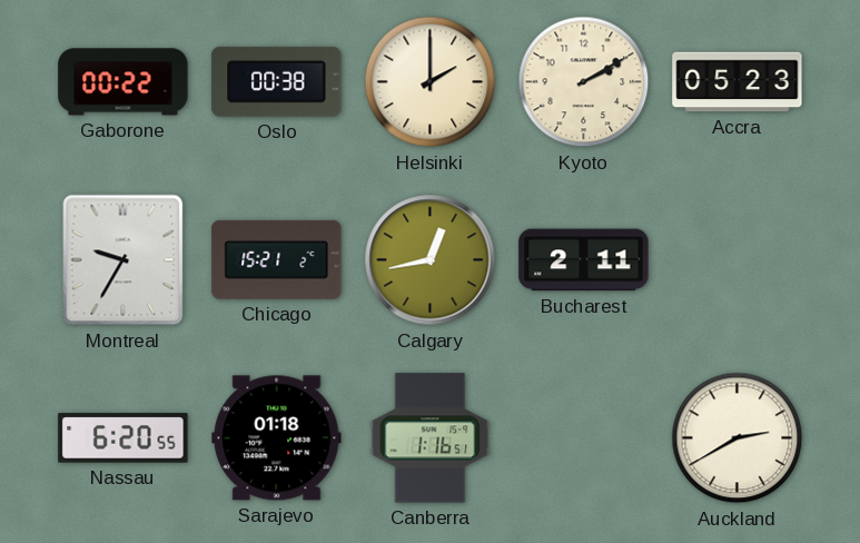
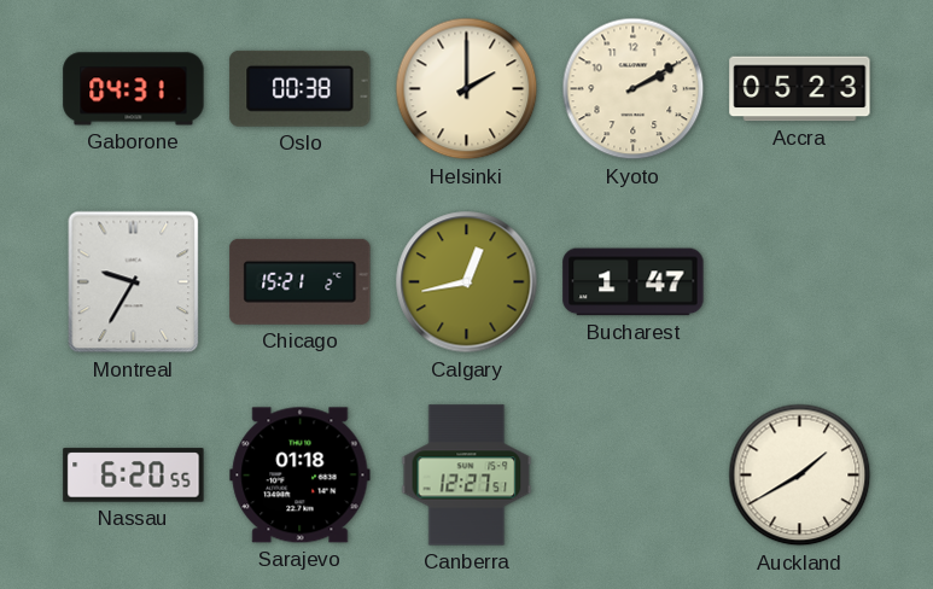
Gaborone: 00:22 -> 04:31
Bucharest: 2:11 -> 1:47
Canberra: 1:16 -> 12:27
Auckland: 2:40 -> 1:40
